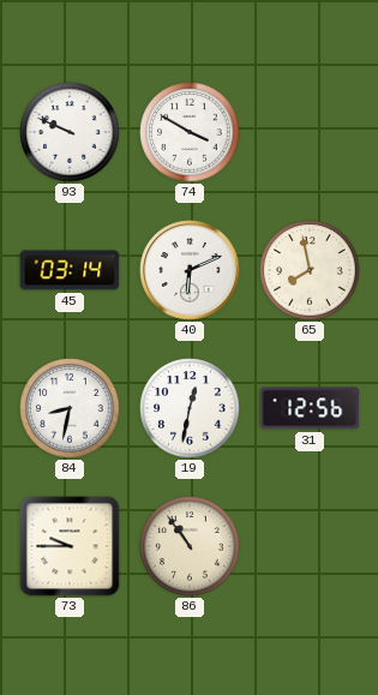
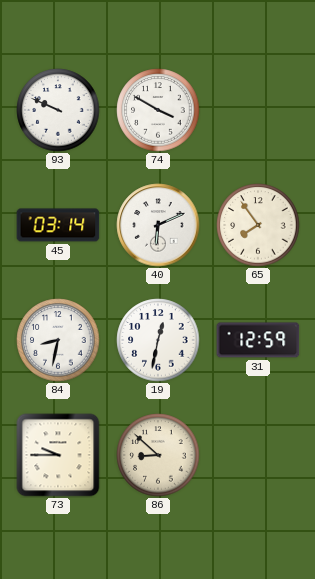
65: 7:58 -> 7:54
31: 12:56 -> 12:59
86: 10:54 -> 8:52
